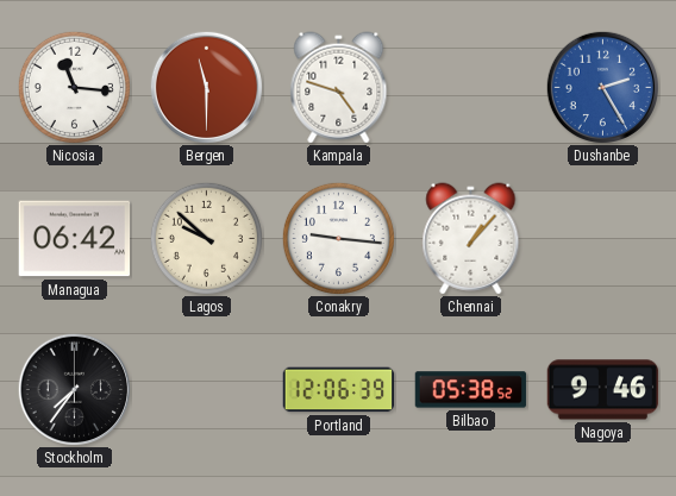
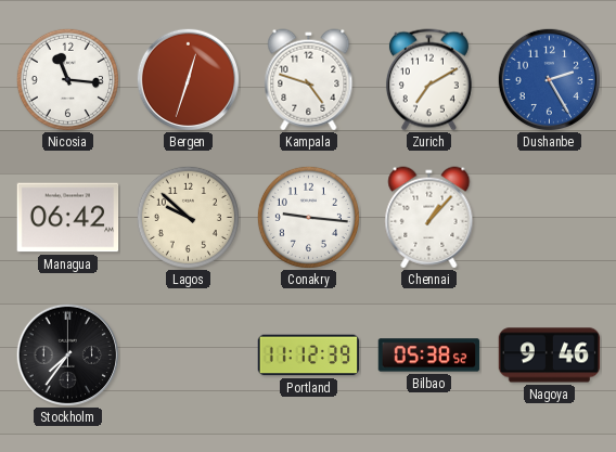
Bergen: 11:30 -> 12:33
Zurich: none -> 7:10
Portland: 12:06 -> 11:12
